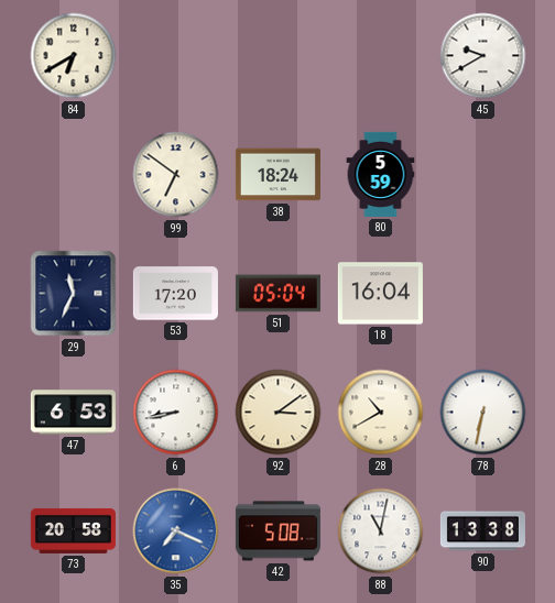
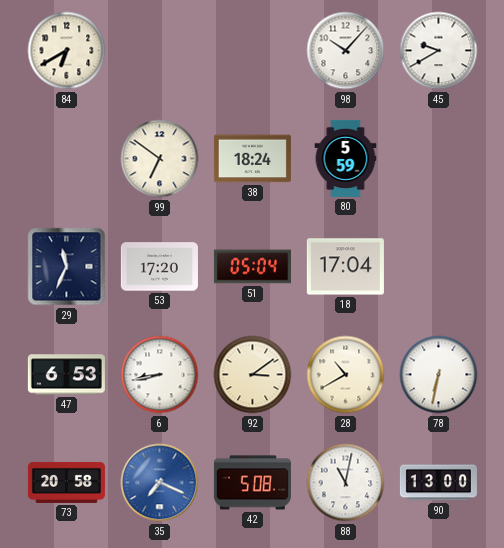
98: none -> 10:07
18: 16:04 -> 17:04
90: 13:38 -> 13:00
